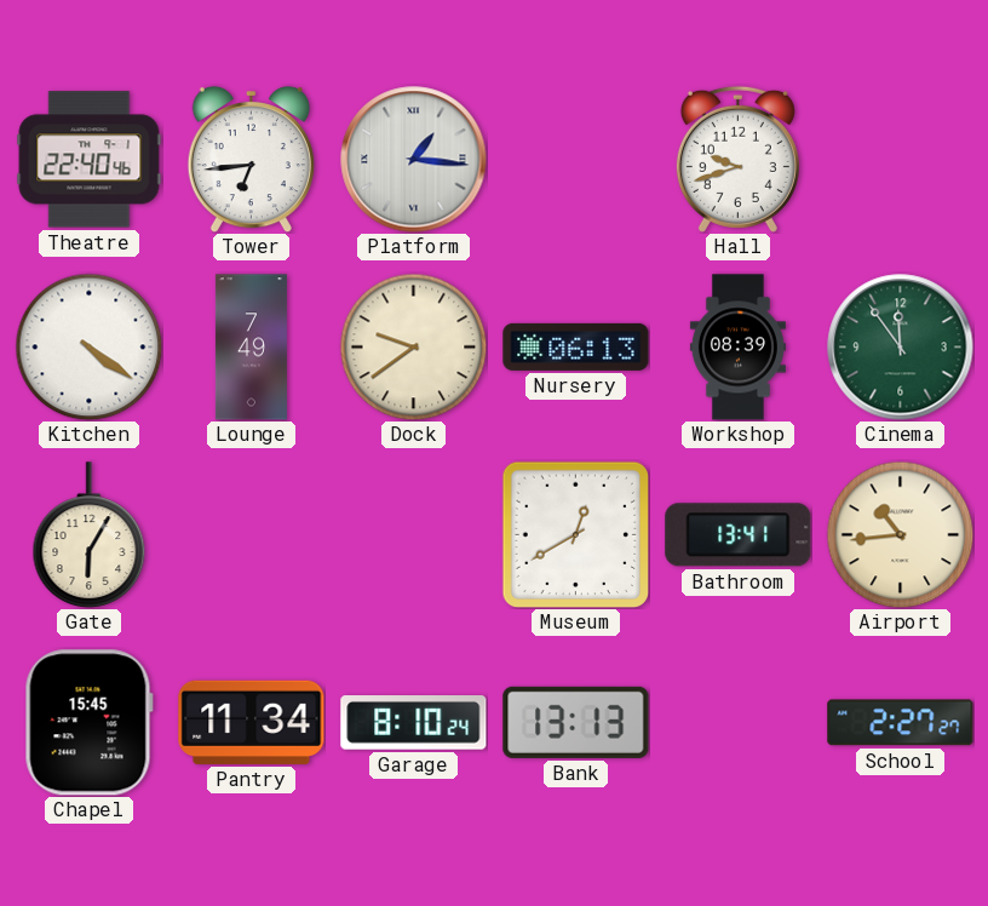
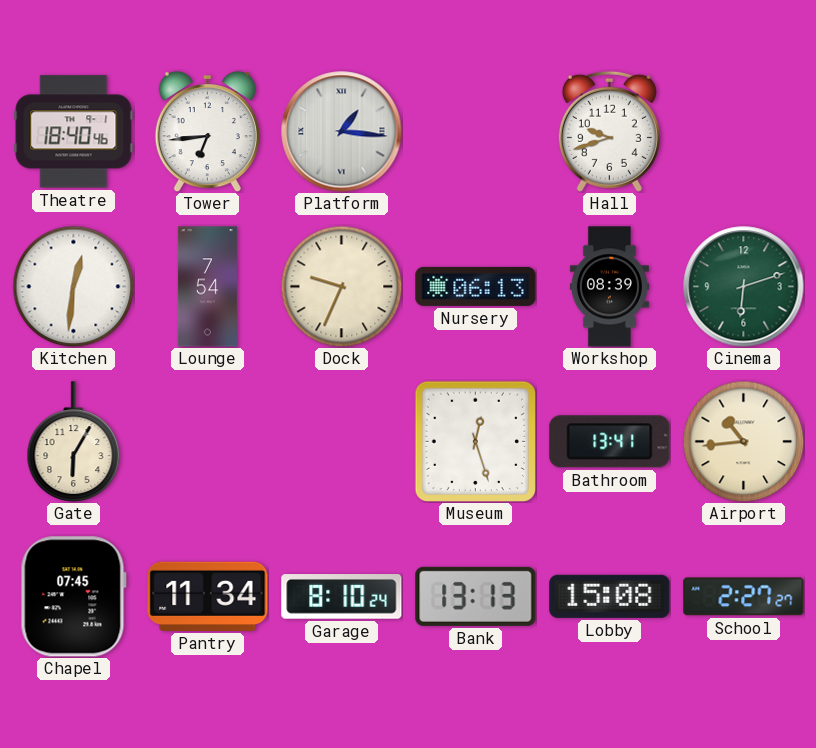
Theatre: 22:40 -> 18:40
Kitchen: 4:21 -> 12:31
Lounge: 7:49 -> 7:54
Dock: 9:39 -> 9:34
Cinema: 11:54 -> 6:12
Museum: 12:40 -> 12:27
Chapel: 15:45 -> 07:45
Lobby: none -> 15:08
